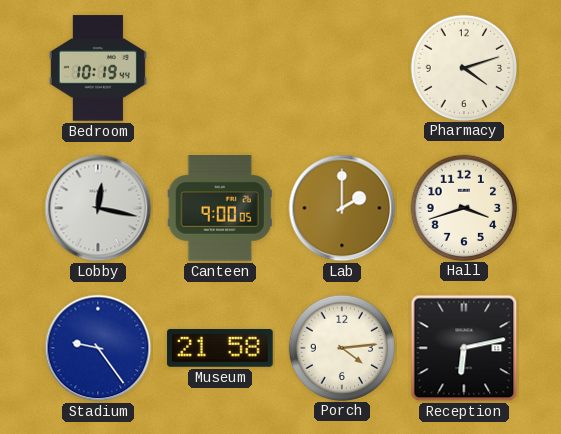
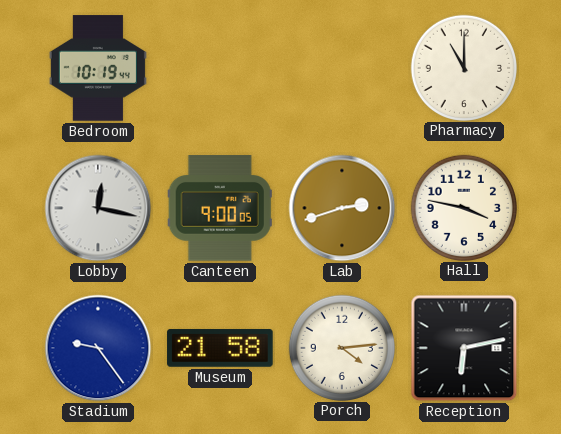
Pharmacy: 4:12 -> 11:00
Lab: 2:00 -> 2:42
Hall: 3:42 -> 3:47
